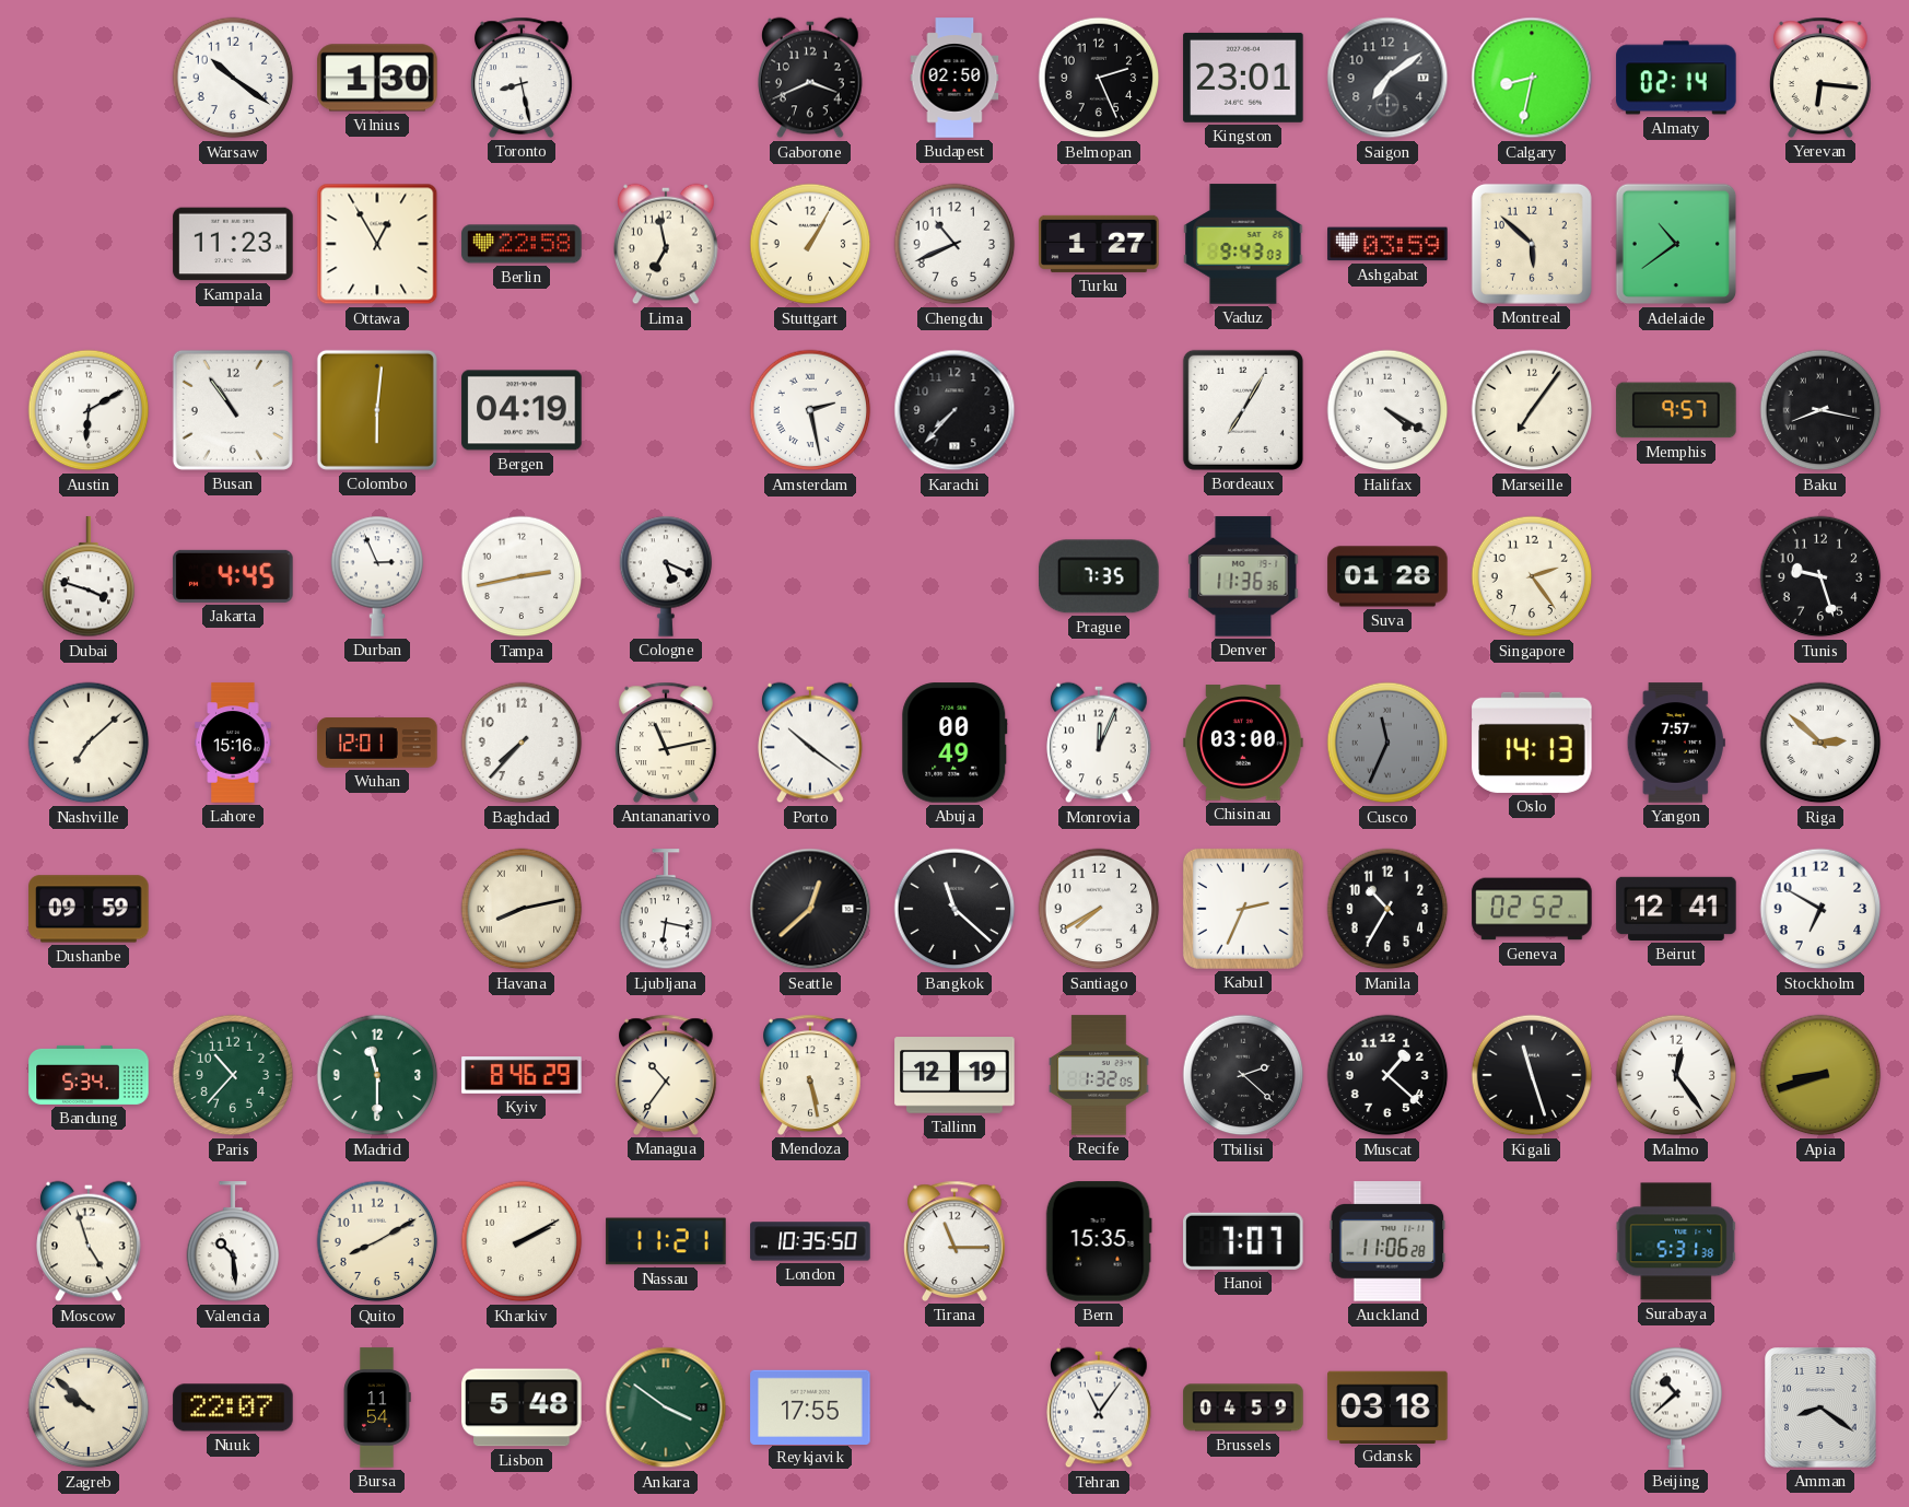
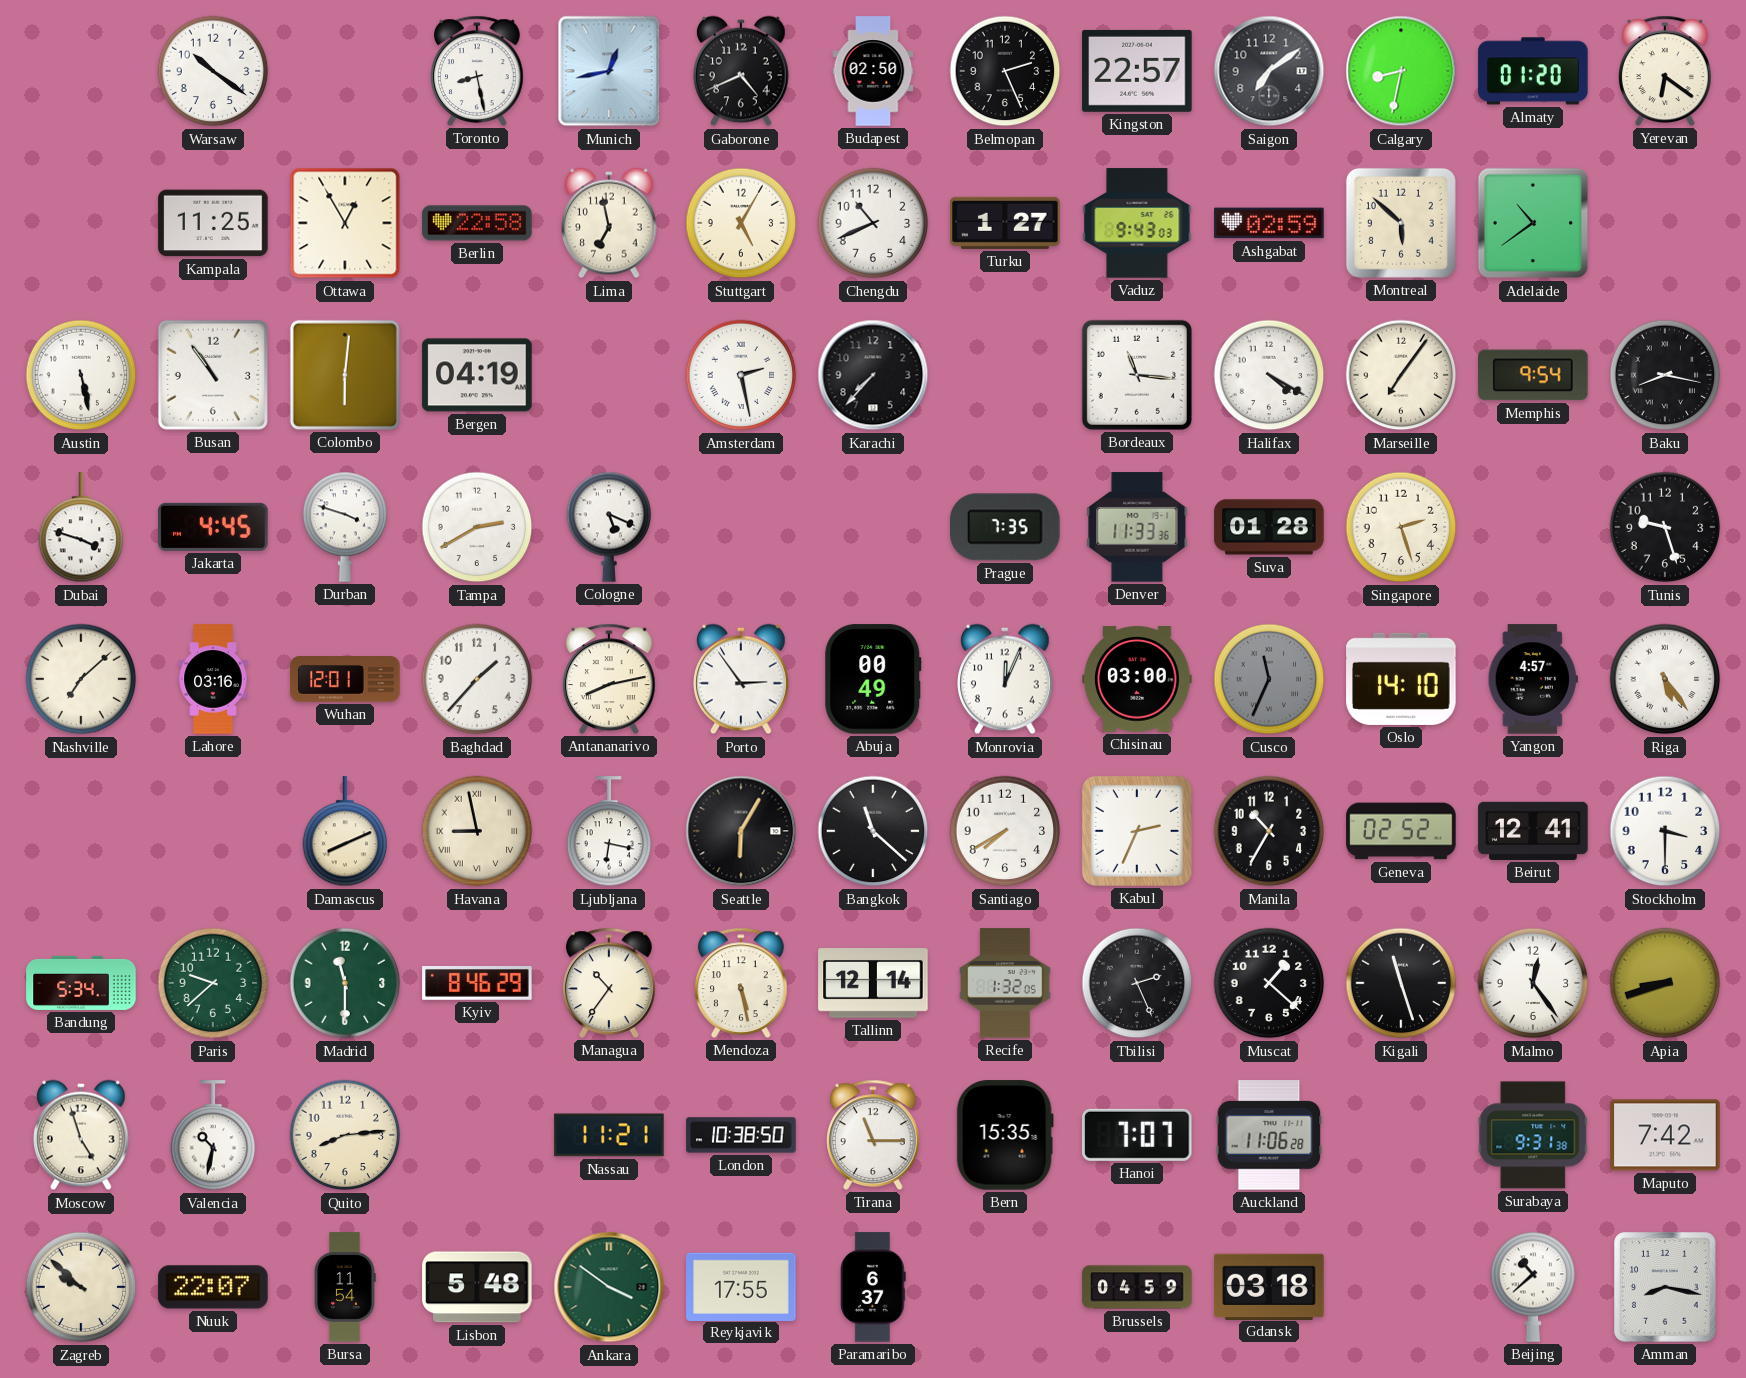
Vilnius: 1:30 -> none
Munich: none -> 12:43
Gaborone: 3:41 -> 4:41
Kingston: 23:01 -> 22:57
Almaty: 02:14 -> 01:20
Yerevan: 6:16 -> 6:21
Kampala: 11:23 -> 11:25
Stuttgart: 1:05 -> 5:05
Ashgabat: 03:59 -> 02:59
Austin: 6:10 -> 5:28
Bordeaux: 7:05 -> 11:16
Memphis: 9:57 -> 9:54
Durban: 2:56 -> 3:48
Tampa: 2:43 -> 2:40
Denver: 11:36 -> 11:33
Singapore: 2:24 -> 2:27
Lahore: 15:16 -> 03:16
Baghdad: 7:37 -> 1:37
Antananarivo: 11:13 -> 8:13
Porto: 10:21 -> 2:54
Oslo: 14:13 -> 14:10
Yangon: 7:57 -> 4:57
Riga: 2:52 -> 5:24
Dushanbe: 09:59 -> none
Damascus: none -> 8:11
Havana: 8:13 -> 8:58
Seattle: 12:38 -> 6:05
Stockholm: 6:50 -> 3:30
Paris: 10:37 -> 9:38
Tallinn: 12:19 -> 12:14
Tbilisi: 2:22 -> 2:26
Valencia: 10:29 -> 10:32
Quito: 8:10 -> 8:14
Kharkiv: 2:10 -> none
London: 10:35 -> 10:38
Surabaya: 5:31 -> 9:31
Maputo: none -> 7:42
Paramaribo: none -> 6:37
Tehran: 11:06 -> none
Amman: 8:21 -> 8:17
